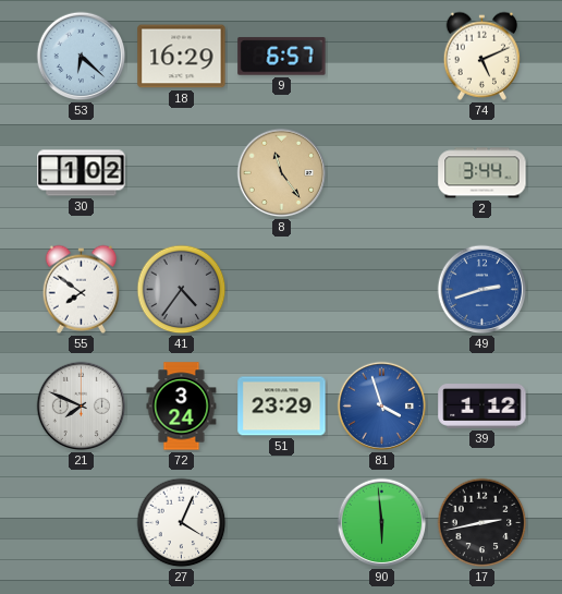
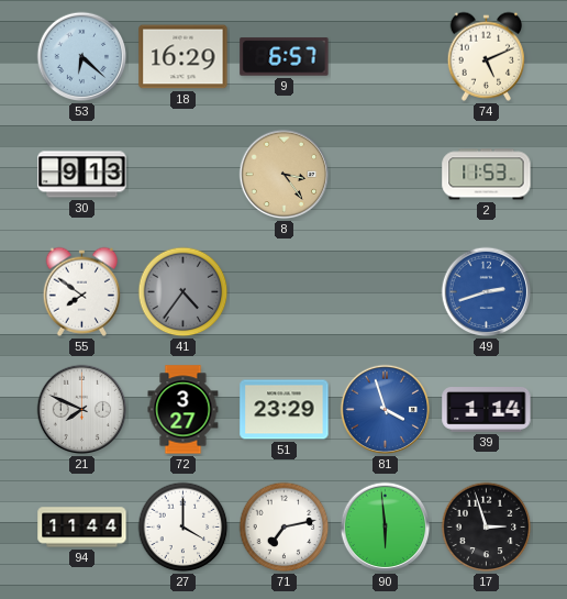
30: 1:02 -> 9:13
8: 11:24 -> 3:24
2: 3:44 -> 11:53
72: 3:24 -> 3:27
39: 1:12 -> 1:14
94: none -> 11:44
27: 4:04 -> 4:00
71: none -> 7:13
17: 2:43 -> 2:57
